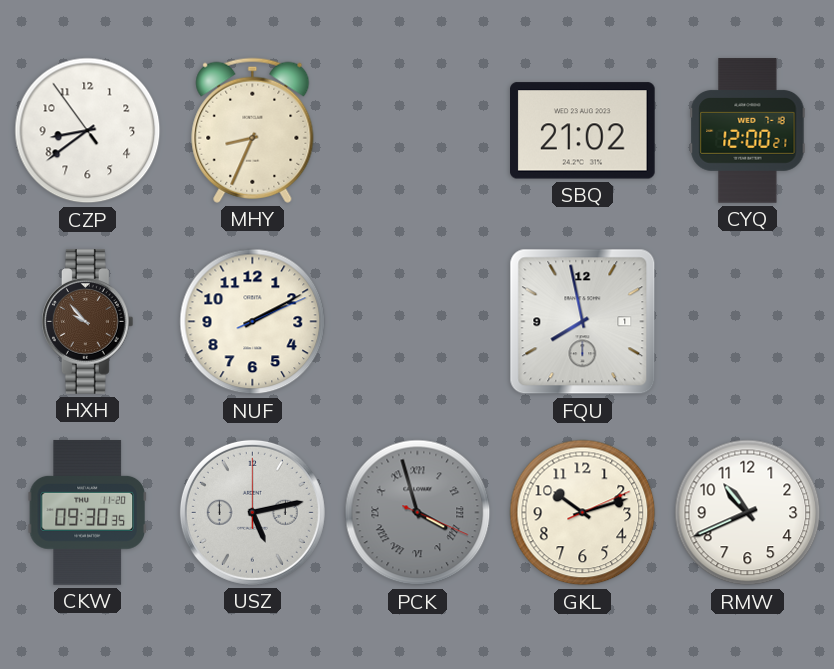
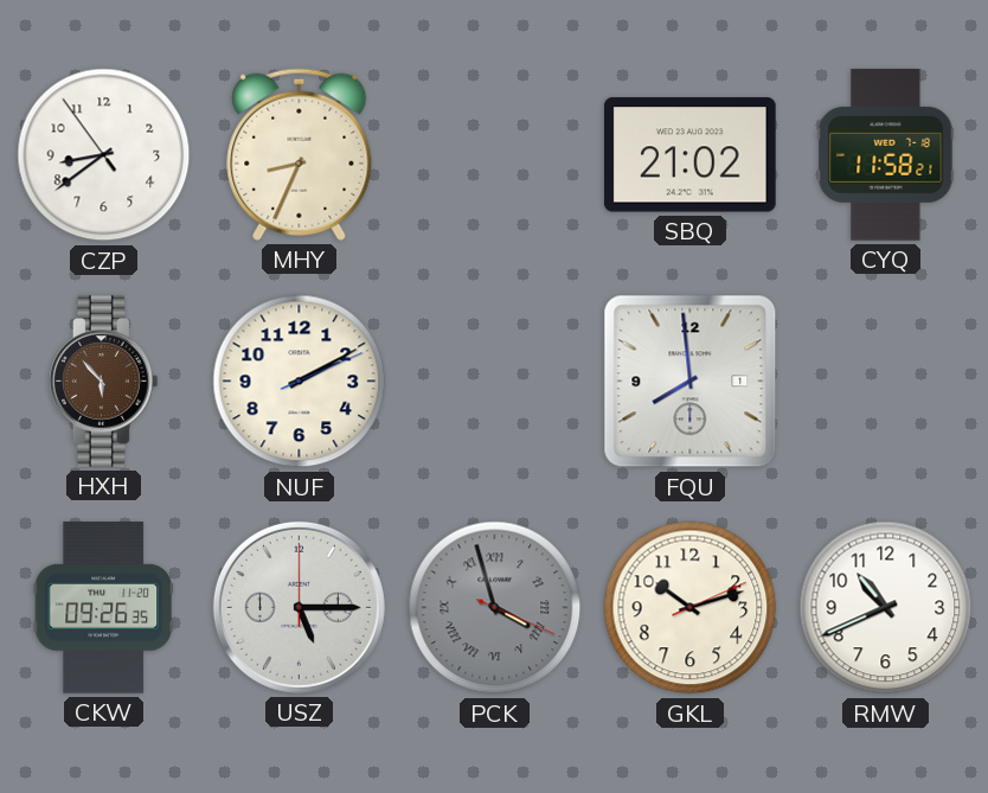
CYQ: 12:00 -> 11:58
HXH: 9:53 -> 5:53
FQU: 7:58 -> 7:59
CKW: 09:30 -> 09:26
USZ: 5:13 -> 5:15
